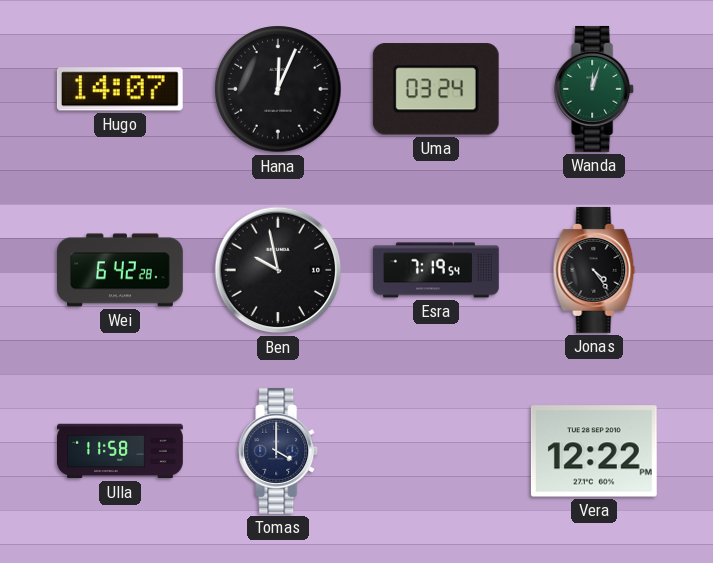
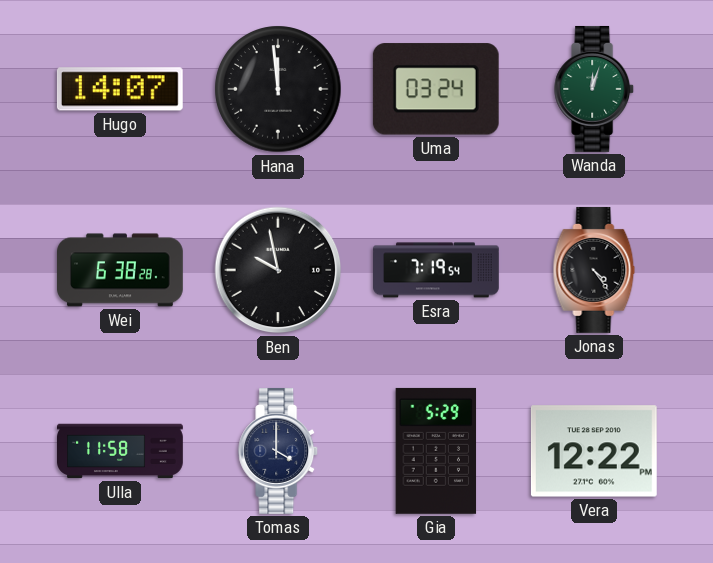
Hana: 12:04 -> 11:59
Wei: 6:42 -> 6:38
Gia: none -> 5:29
